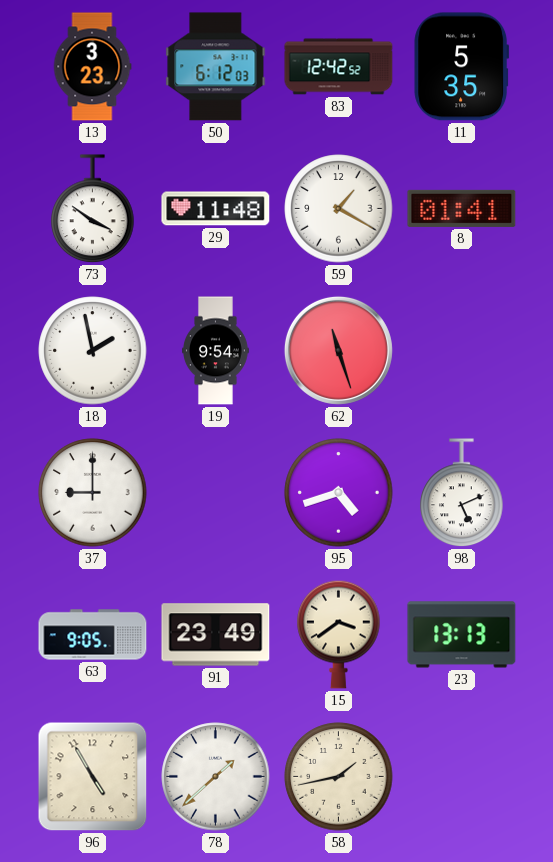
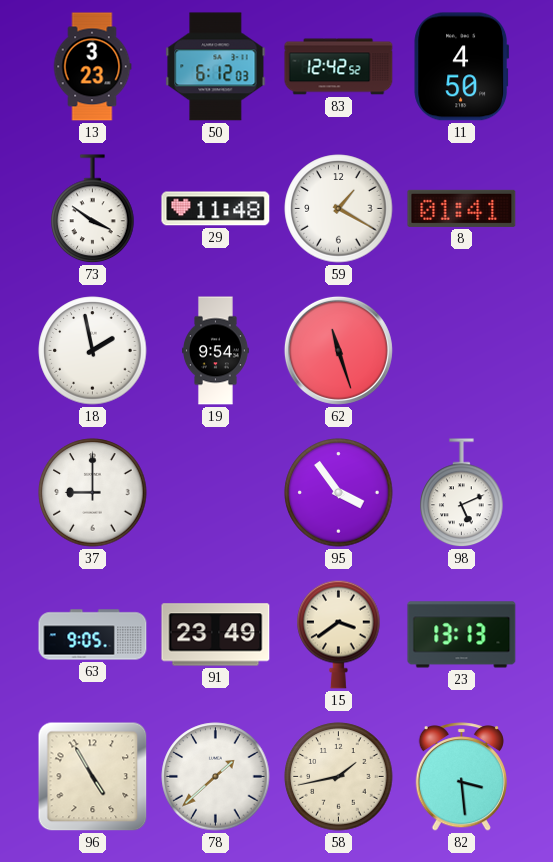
11: 5:35 -> 4:50
95: 4:42 -> 3:54
82: none -> 3:29
